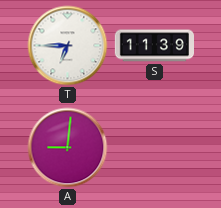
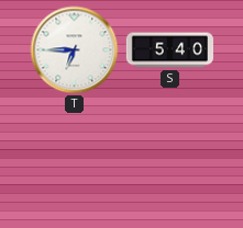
S: 11:39 -> 5:40
A: 9:01 -> none
